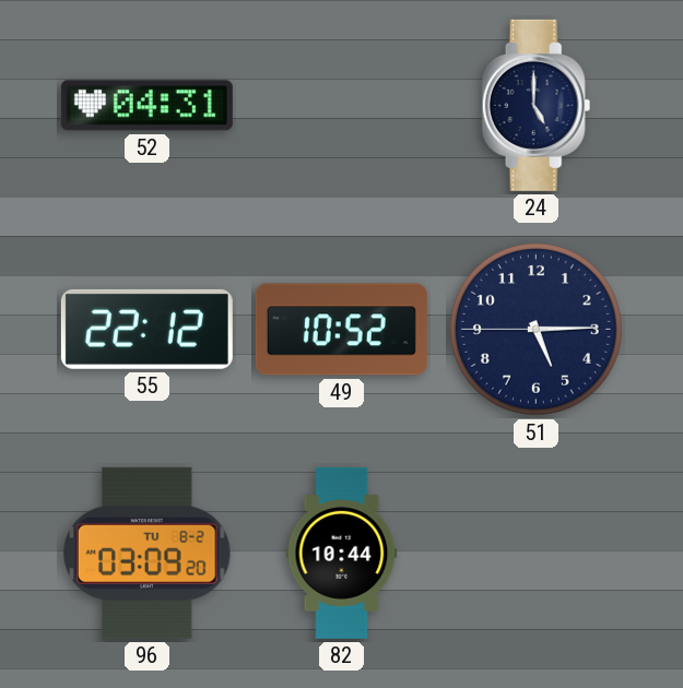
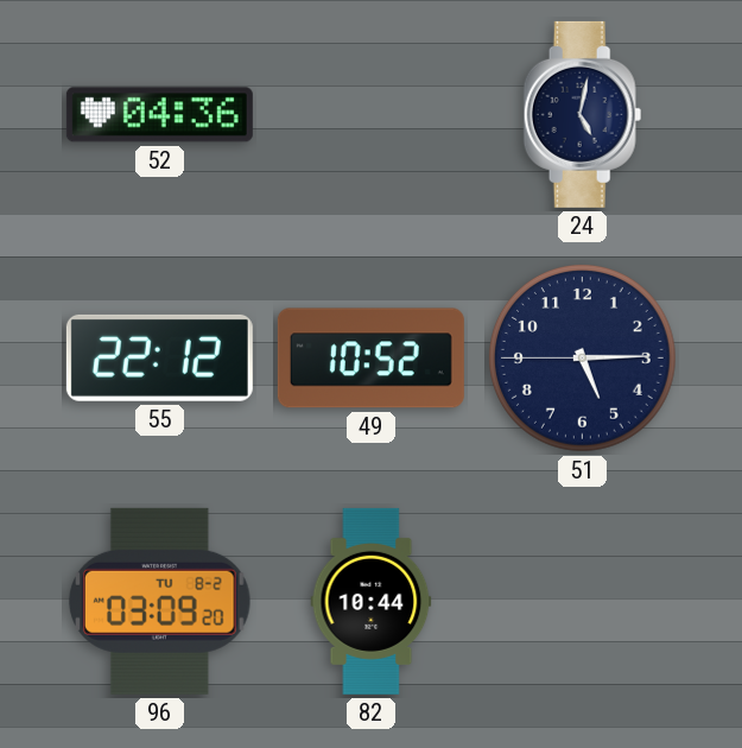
52: 04:31 -> 04:36
24: 5:00 -> 5:02
